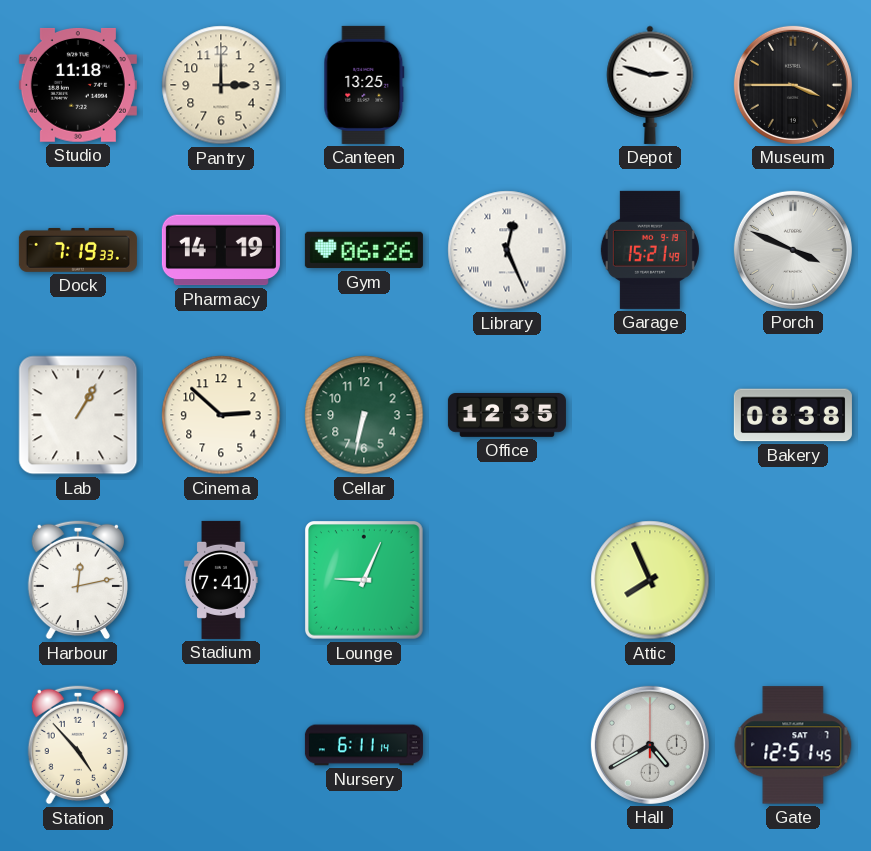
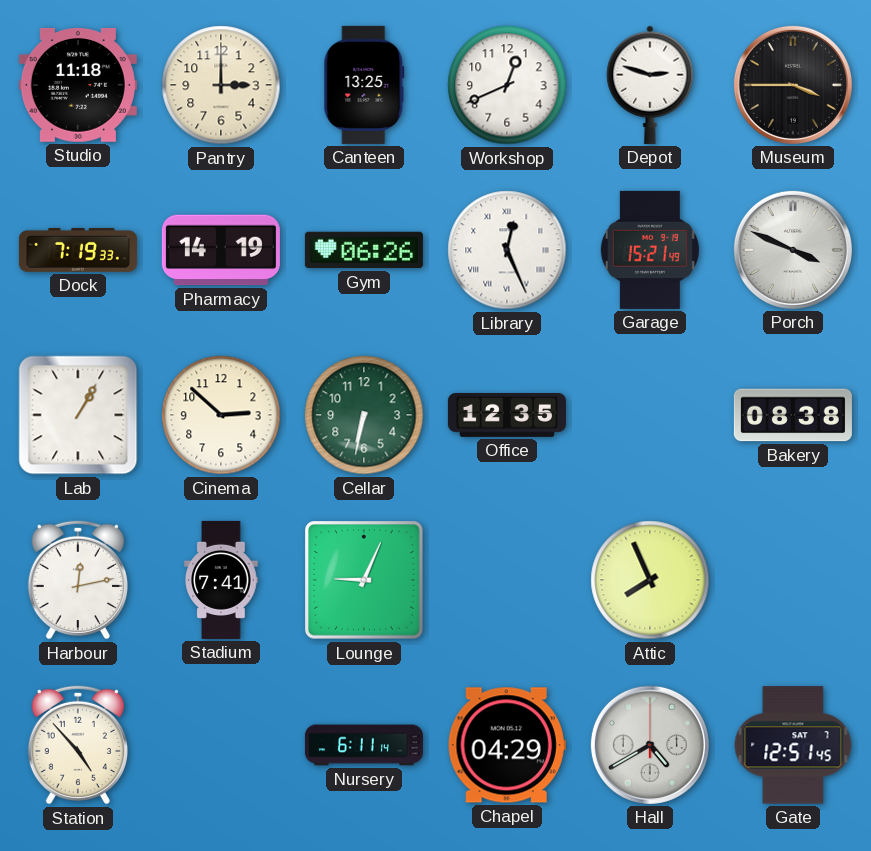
Workshop: none -> 12:41
Chapel: none -> 04:29
